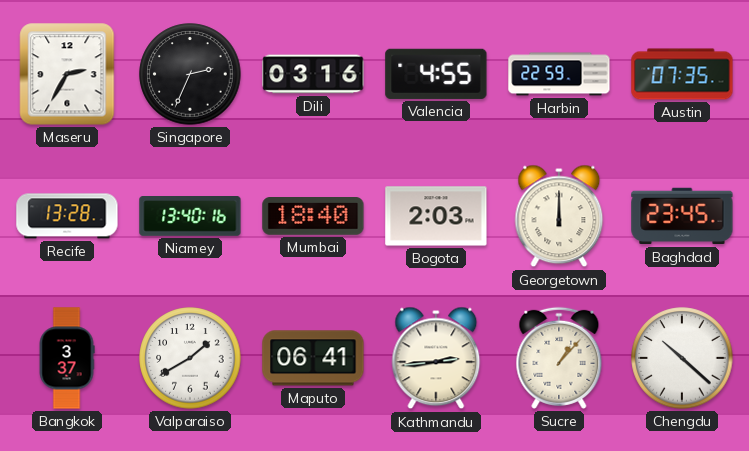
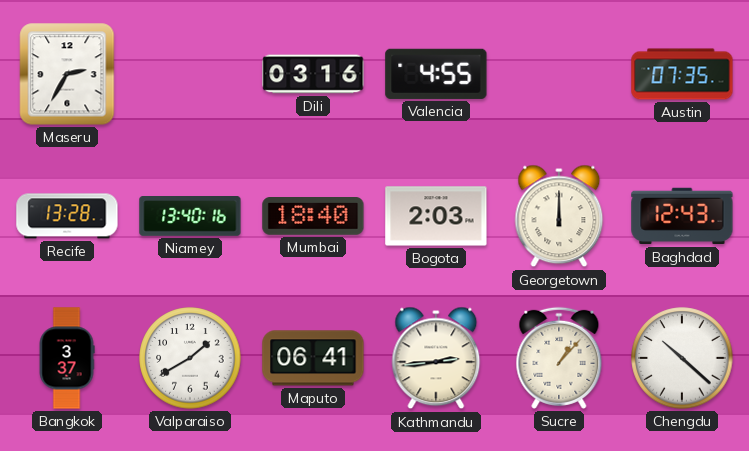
Singapore: 2:34 -> none
Harbin: 22:59 -> none
Baghdad: 23:45 -> 12:43
